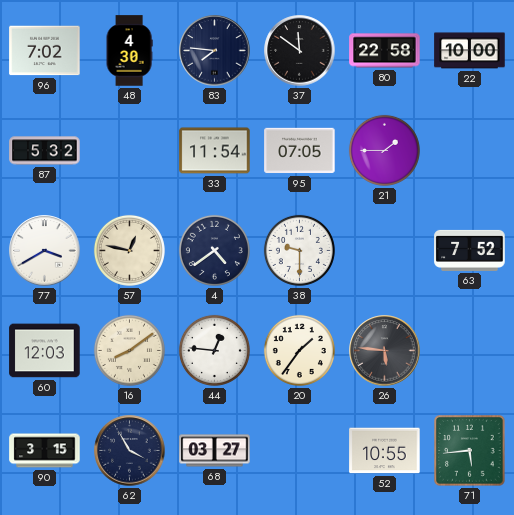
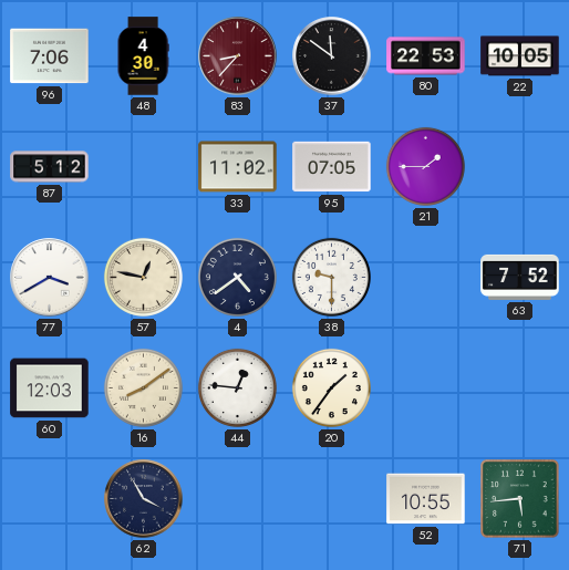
96: 7:02 -> 7:06
83: 7:46 -> 8:37
83 dial: navy -> burgundy
80: 22:58 -> 22:53
22: 10:00 -> 10:05
87: 5:32 -> 5:12
33: 11:54 -> 11:02
26: 5:46 -> none
90: 3:15 -> none
68: 03:27 -> none
